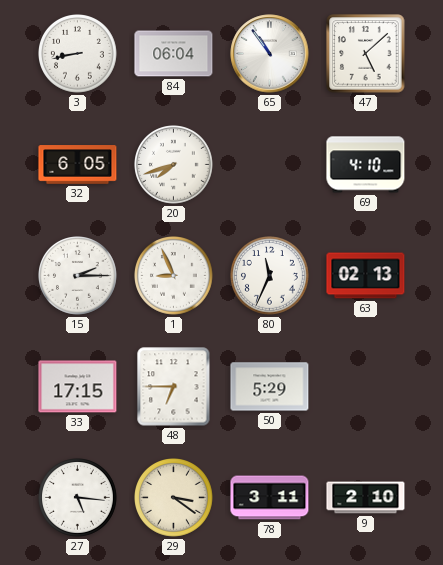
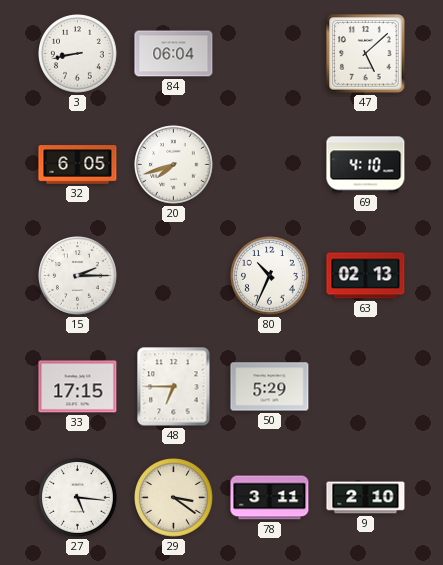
65: 10:54 -> none
1: 8:56 -> none
80: 11:34 -> 10:34
